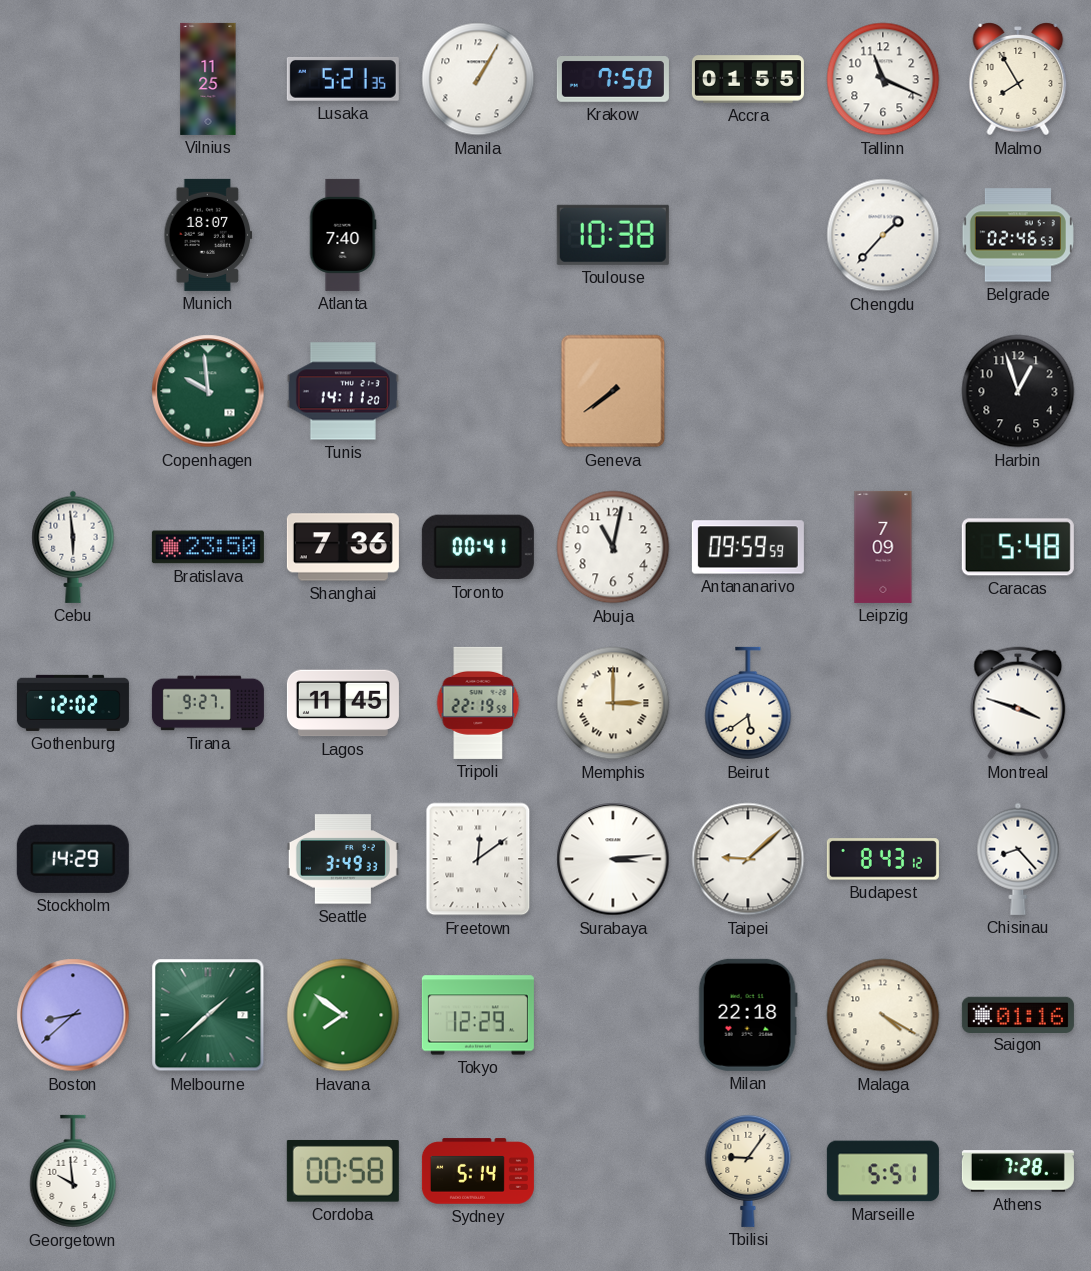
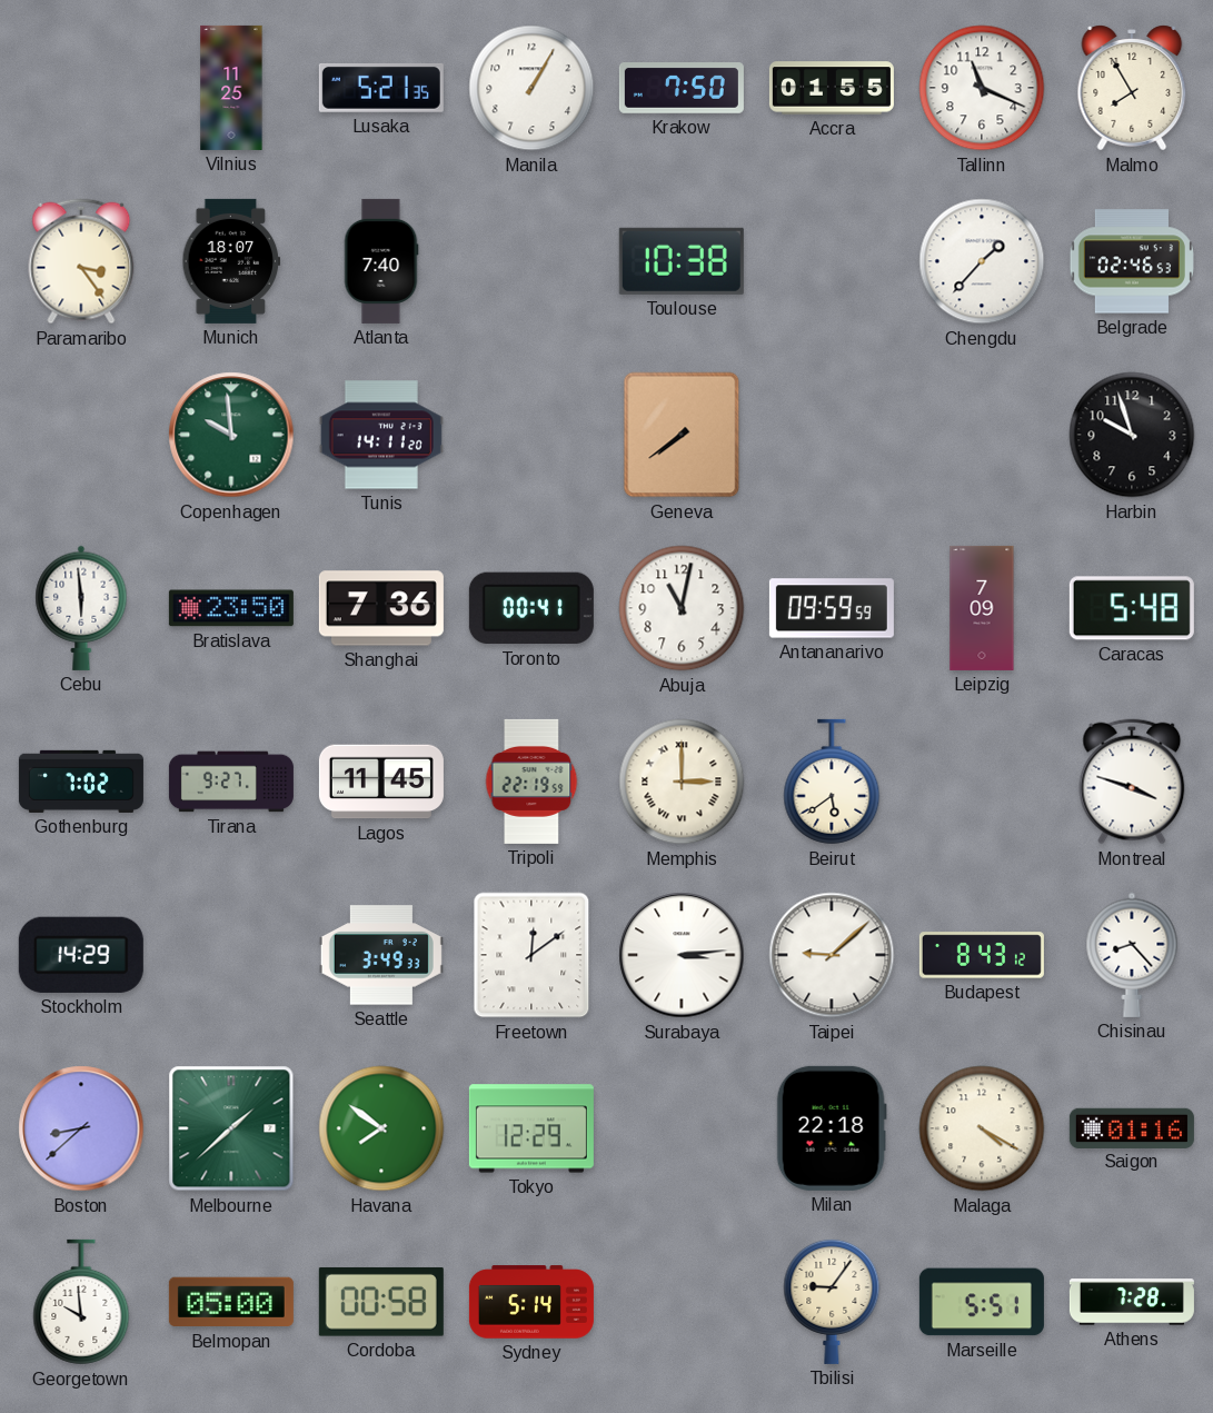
Paramaribo: none -> 3:24
Harbin: 12:57 -> 9:57
Gothenburg: 12:02 -> 7:02
Belmopan: none -> 05:00
